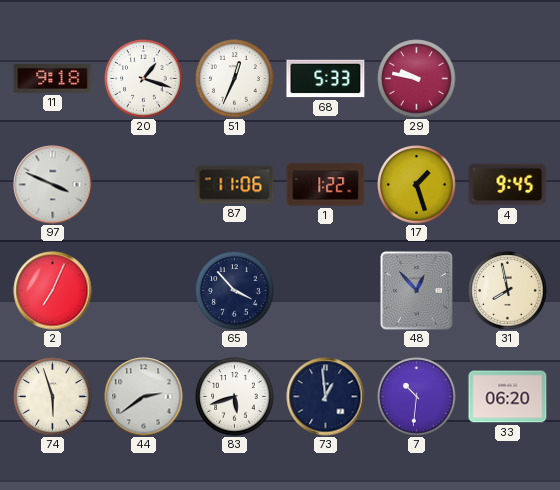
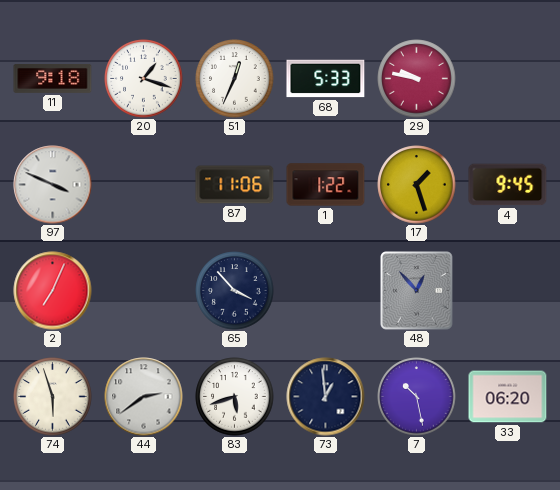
31: 7:58 -> none
7: 10:31 -> 10:28
